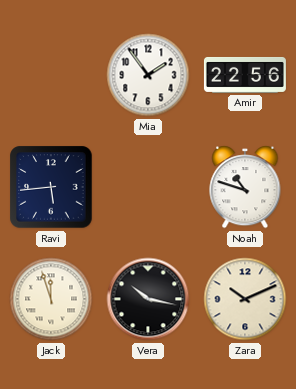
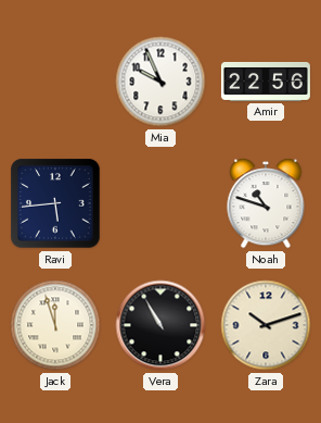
Mia: 1:54 -> 9:56
Vera: 10:17 -> 10:55
Zara: 10:11 -> 10:12
